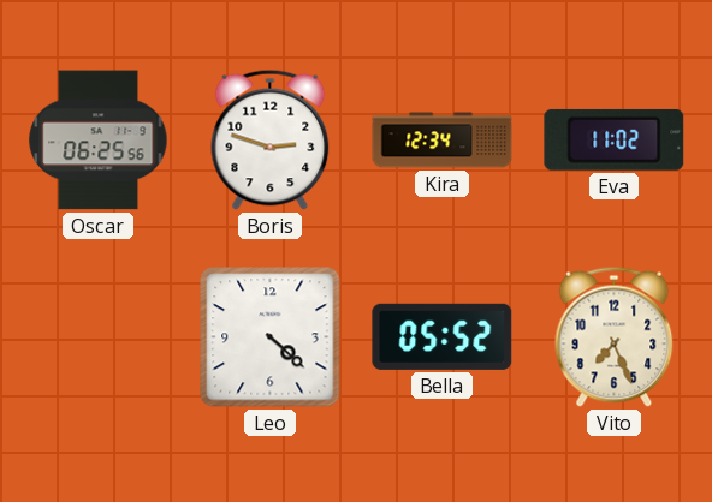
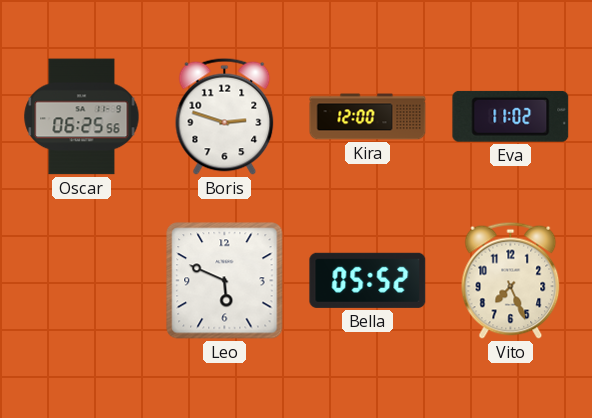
Kira: 12:34 -> 12:00
Leo: 4:22 -> 5:49
